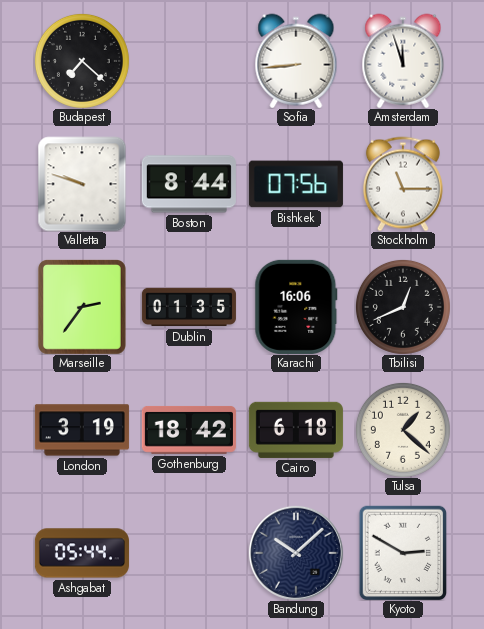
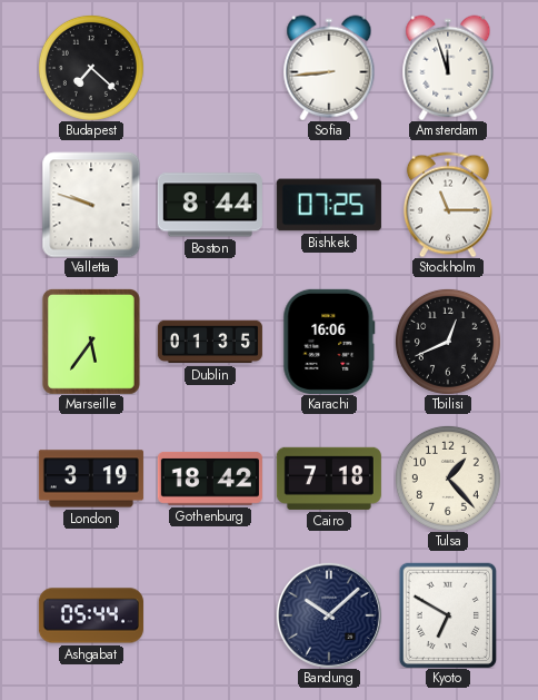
Bishkek: 07:56 -> 07:25
Marseille: 2:36 -> 5:36
Cairo: 6:18 -> 7:18
Tulsa: 1:22 -> 1:23
Kyoto: 2:50 -> 6:50
